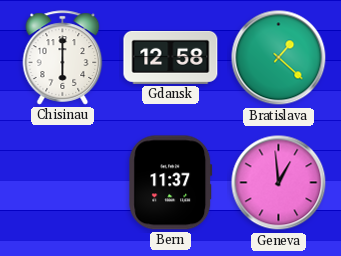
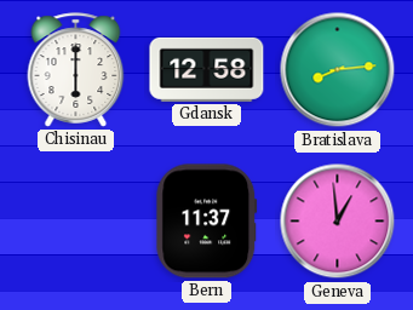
Bratislava: 1:22 -> 8:14
